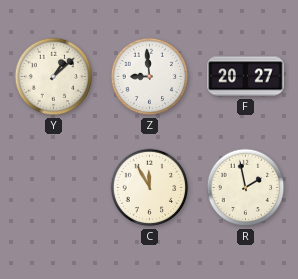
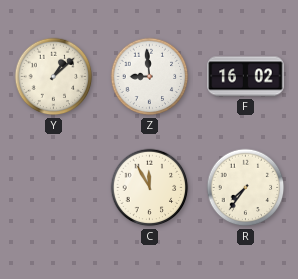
F: 20:27 -> 16:02
R: 1:58 -> 7:36
